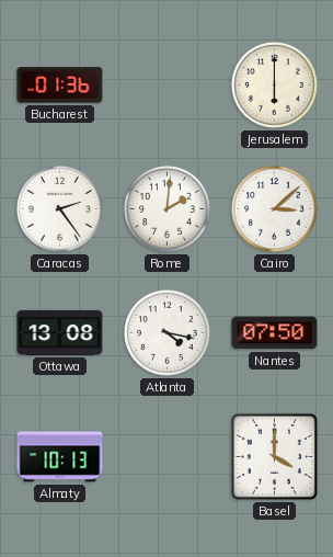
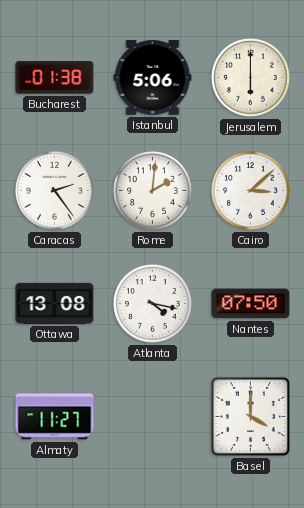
Bucharest: 01:36 -> 01:38
Istanbul: none -> 5:06
Almaty: 10:13 -> 11:27
